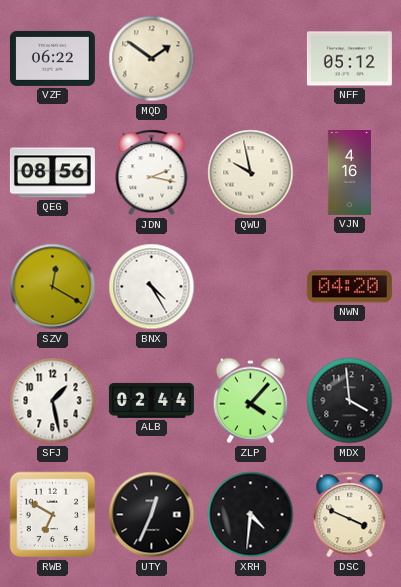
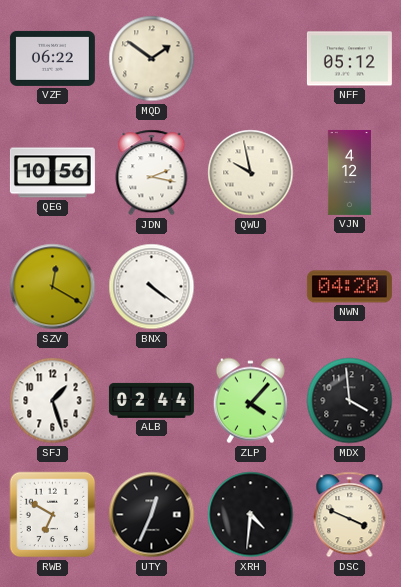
QEG: 08:56 -> 10:56
VJN: 4:16 -> 4:12
BNX: 4:25 -> 4:21
SFJ: 1:28 -> 1:27
